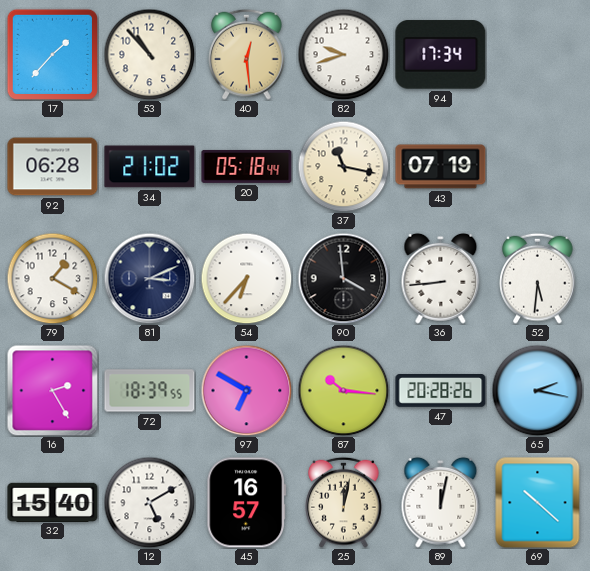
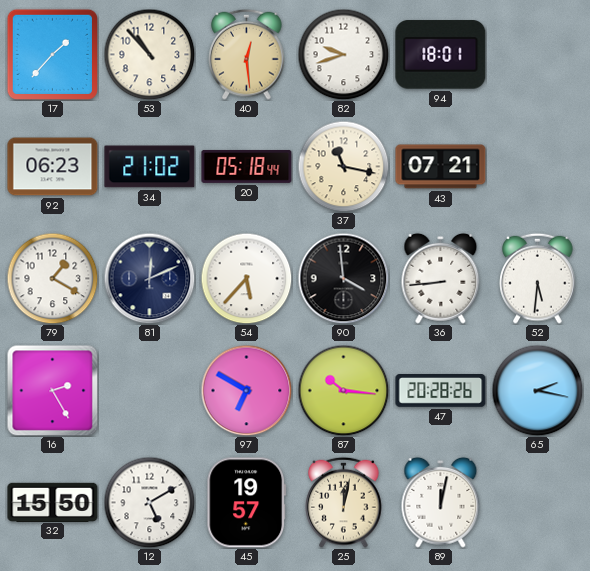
94: 17:34 -> 18:01
92: 06:28 -> 06:23
43: 07:19 -> 07:21
81: 3:11 -> 12:11
54: 6:37 -> 5:37
72: 18:39 -> none
32: 15:40 -> 15:50
45: 16:57 -> 19:57
69: 10:22 -> none
